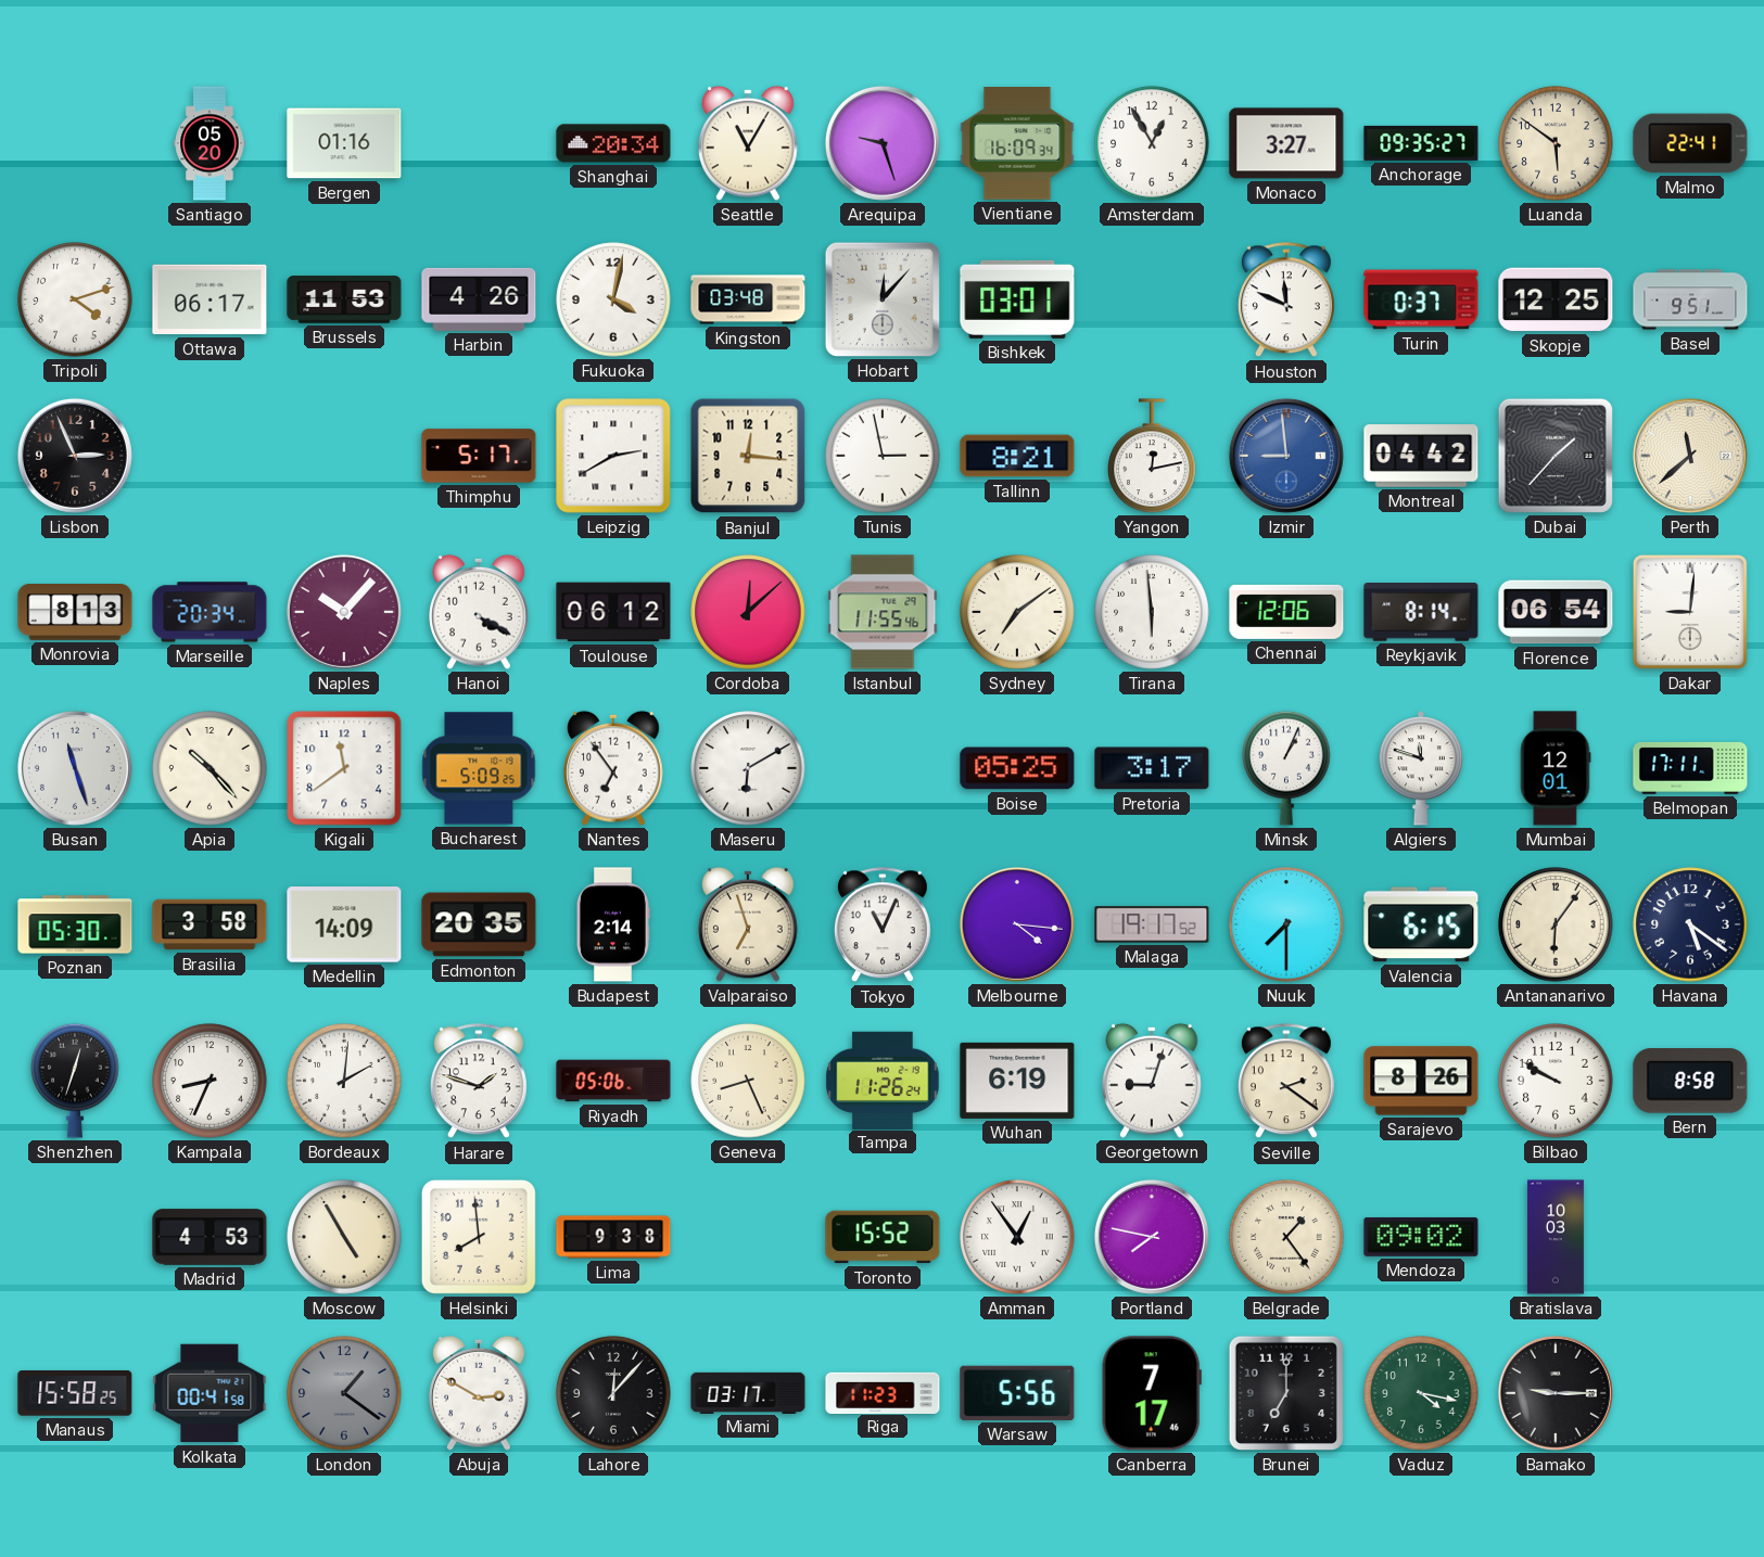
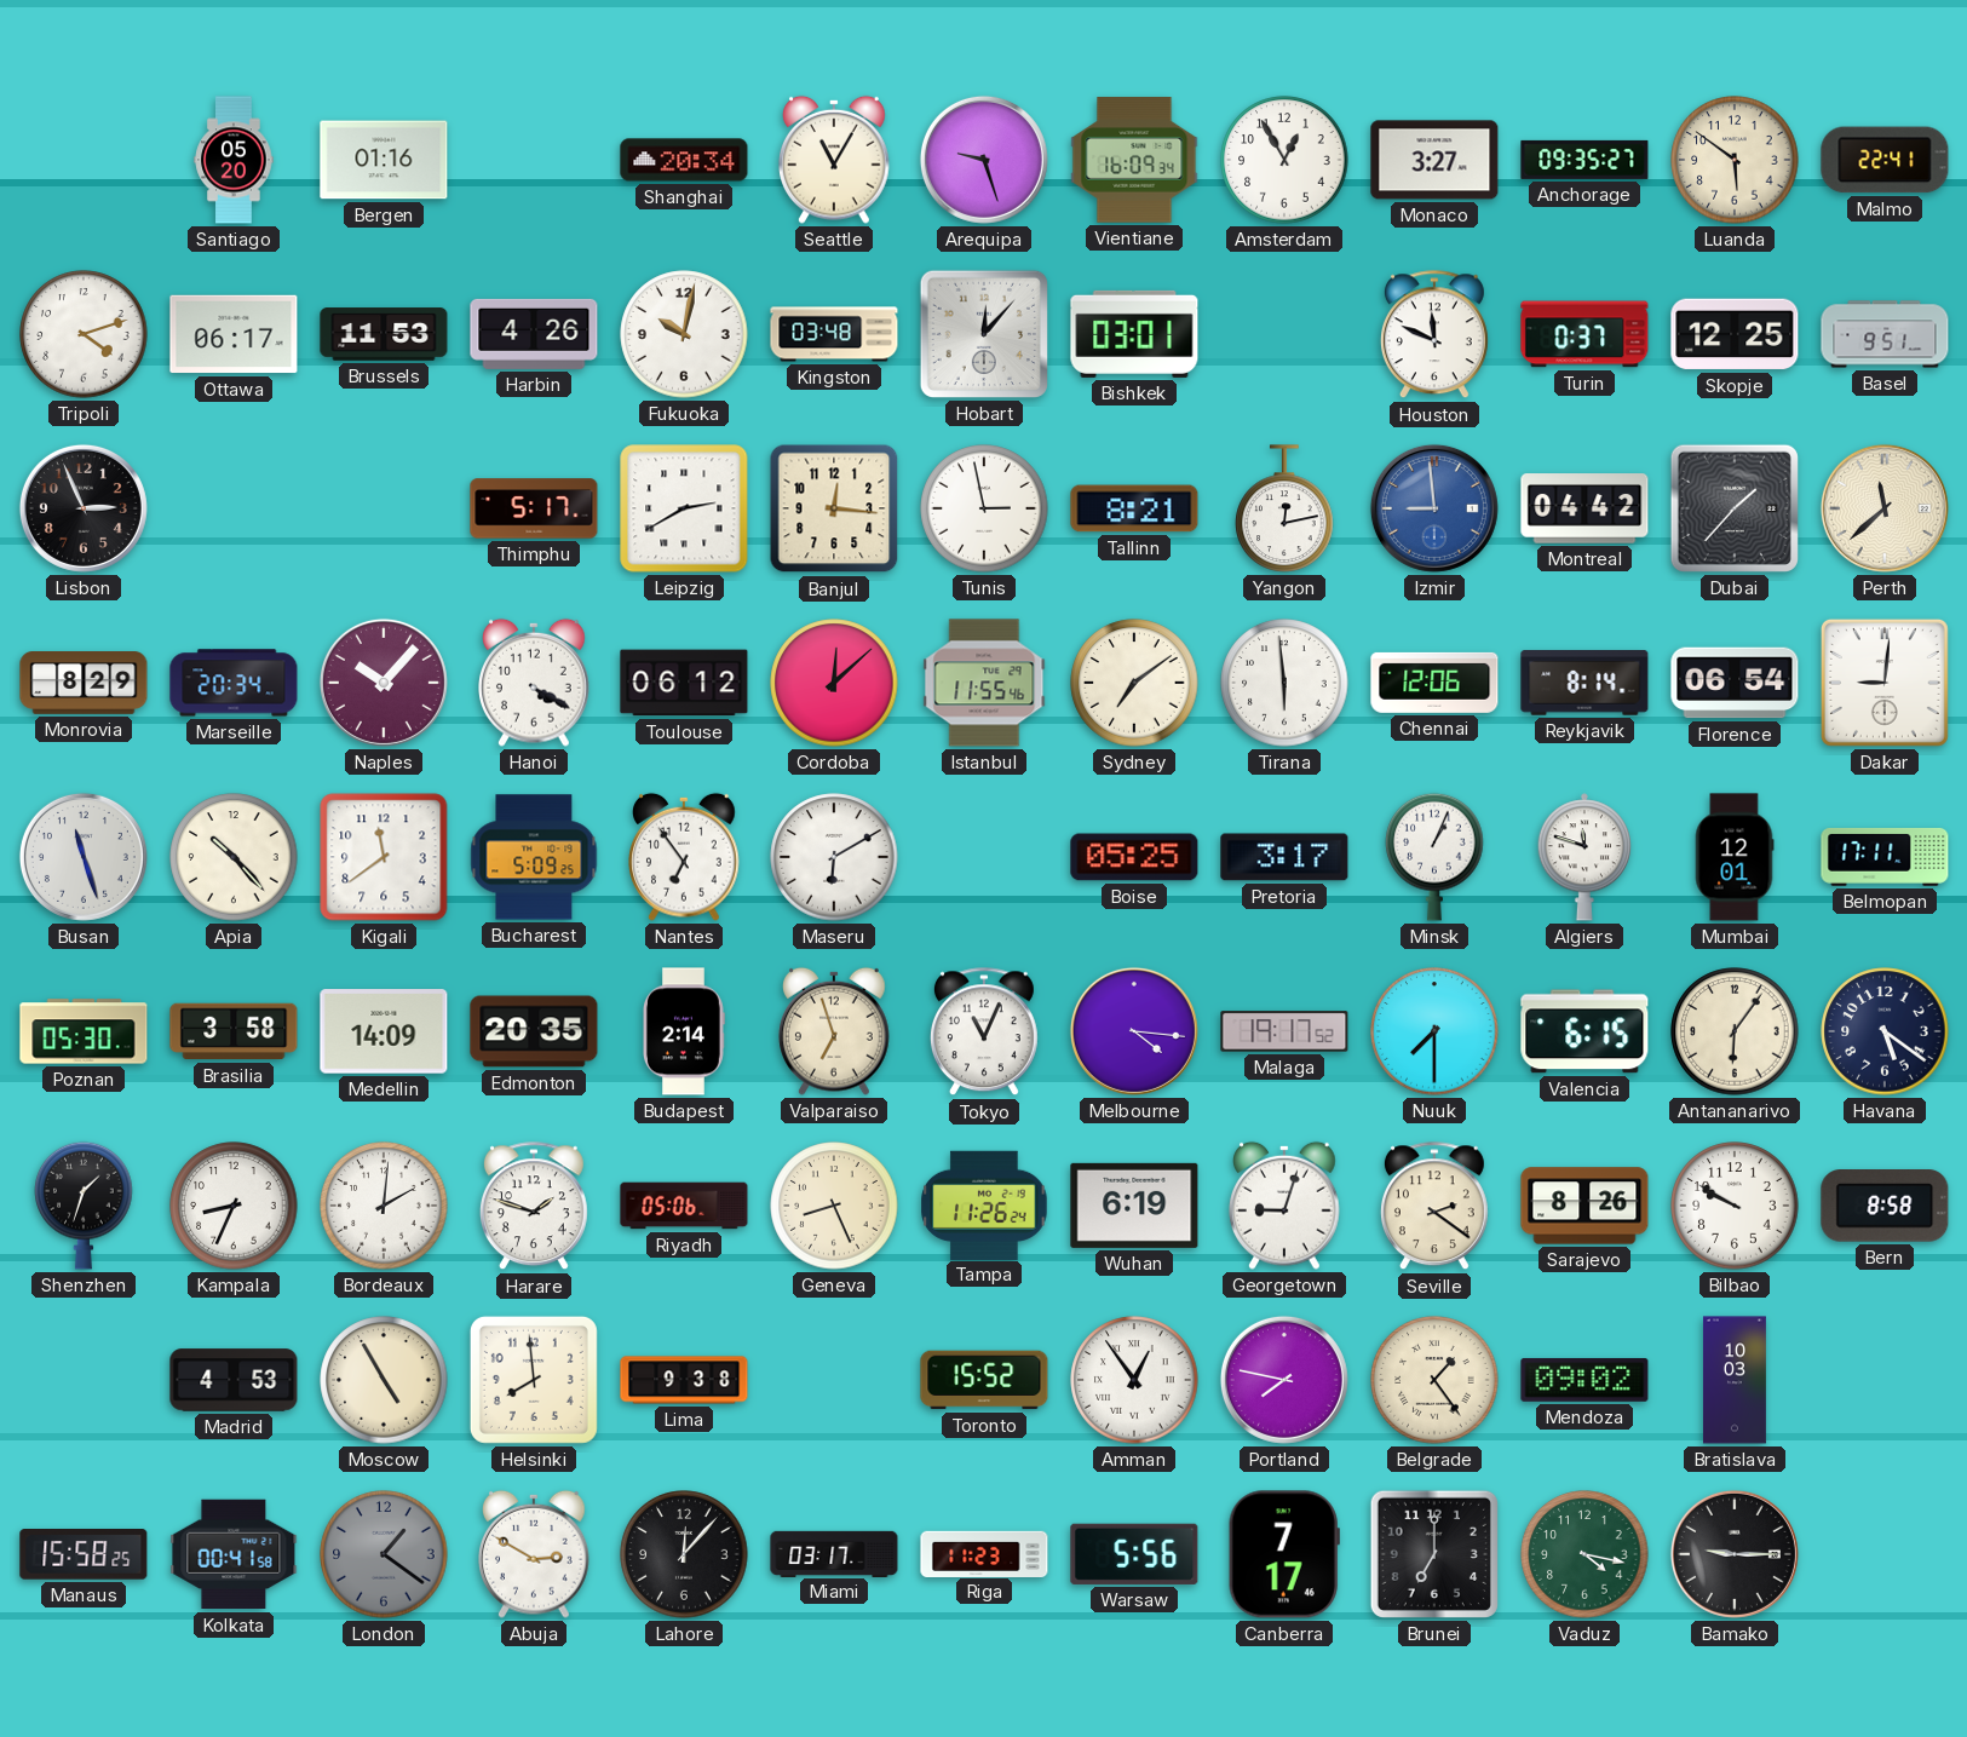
Fukuoka: 4:02 -> 10:02
Monrovia: 8:13 -> 8:29
Shenzhen: 12:33 -> 1:33
